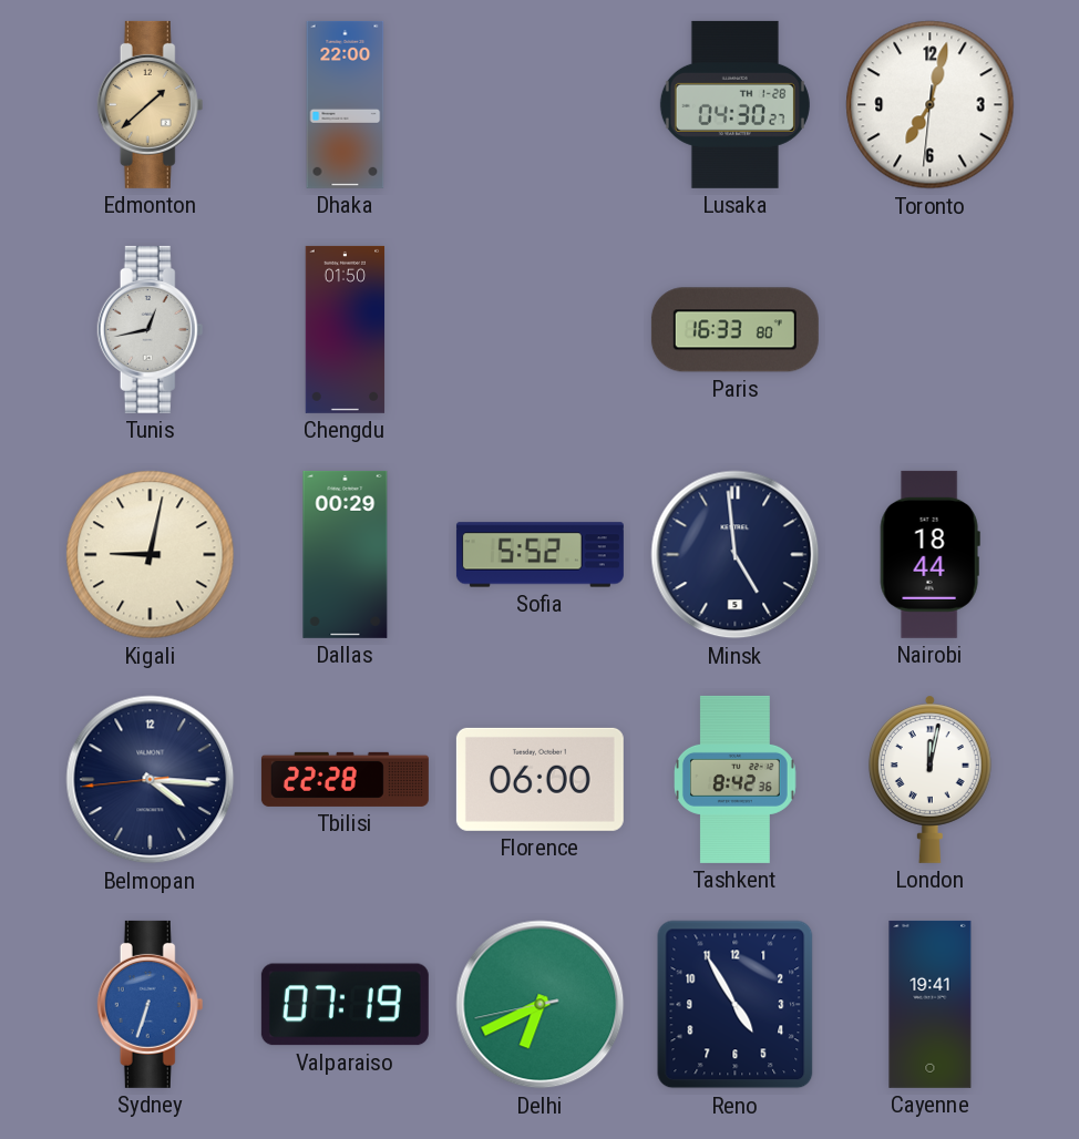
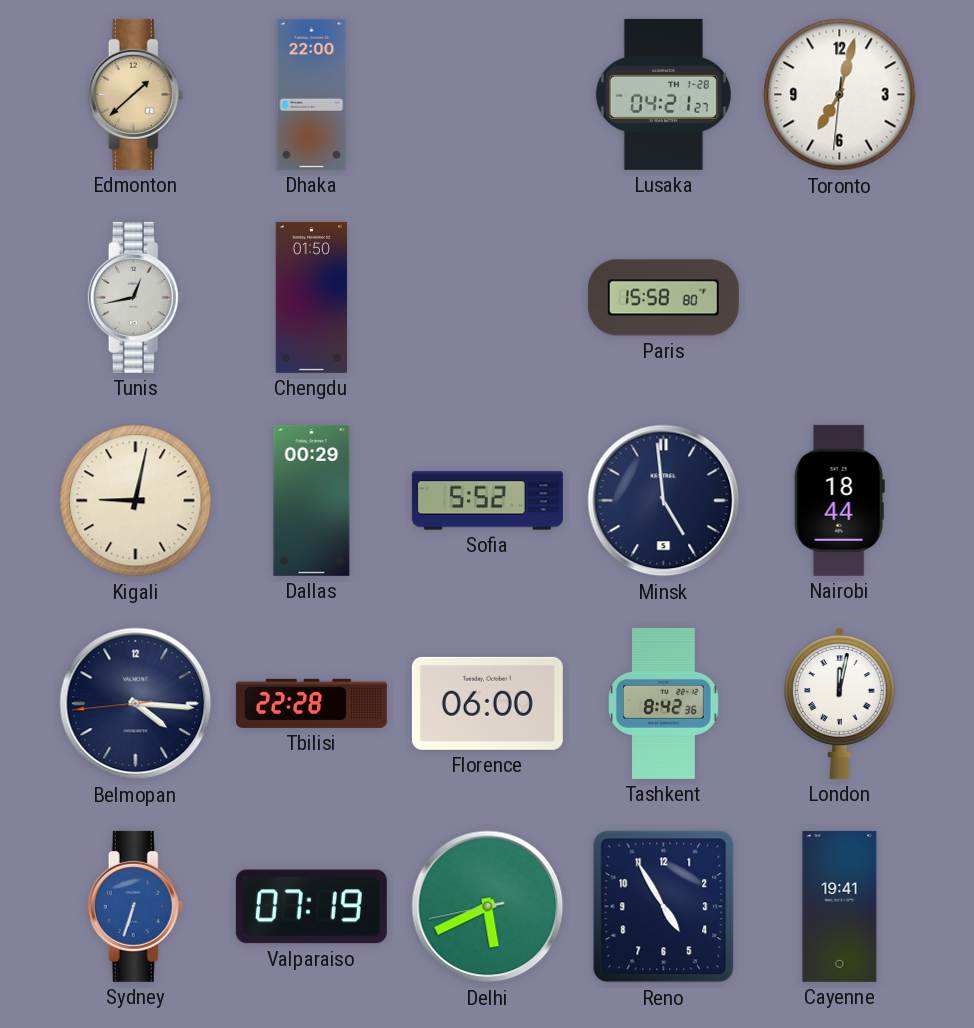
Lusaka: 04:30 -> 04:21
Paris: 16:33 -> 15:58
Delhi: 6:40 -> 5:40
